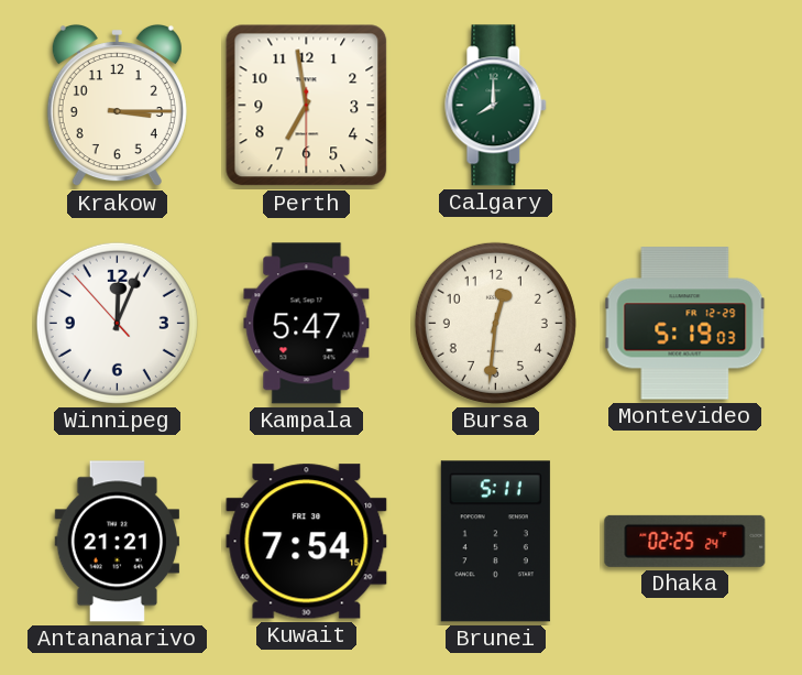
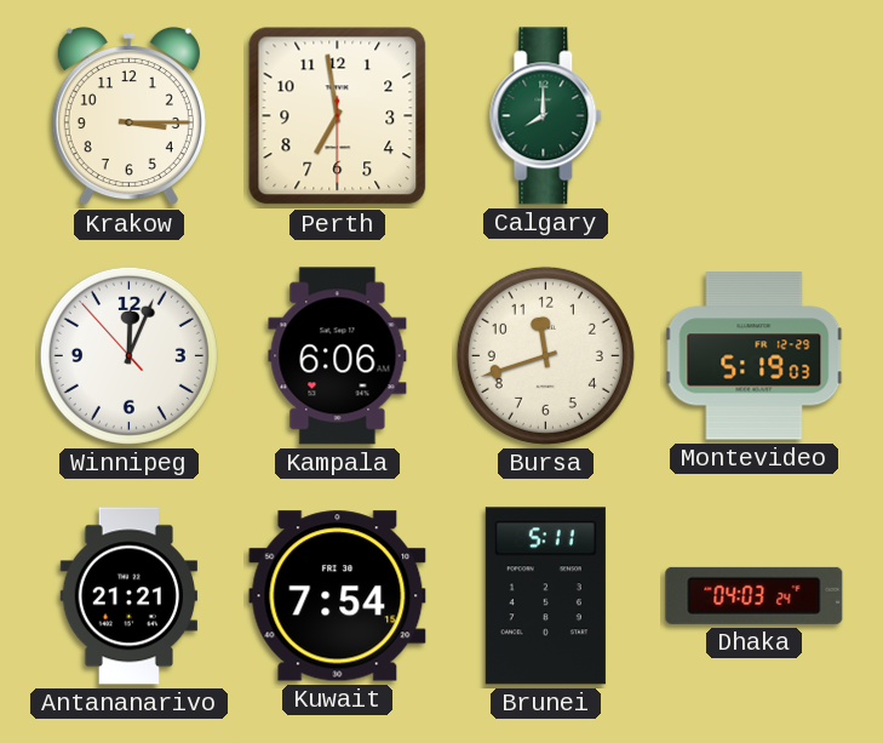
Kampala: 5:47 -> 6:06
Bursa: 12:31 -> 11:42
Dhaka: 02:25 -> 04:03
